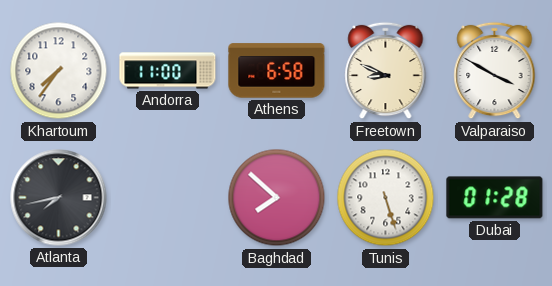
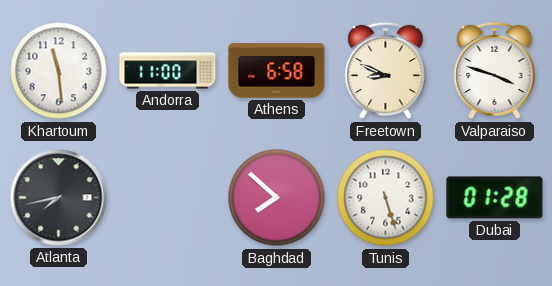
Khartoum: 7:36 -> 11:29
Valparaiso: 3:50 -> 3:48
